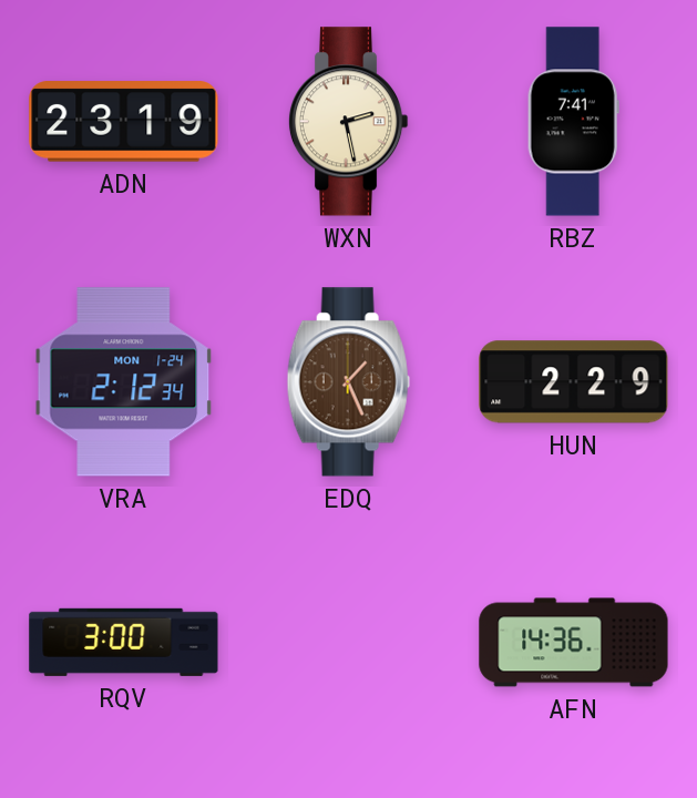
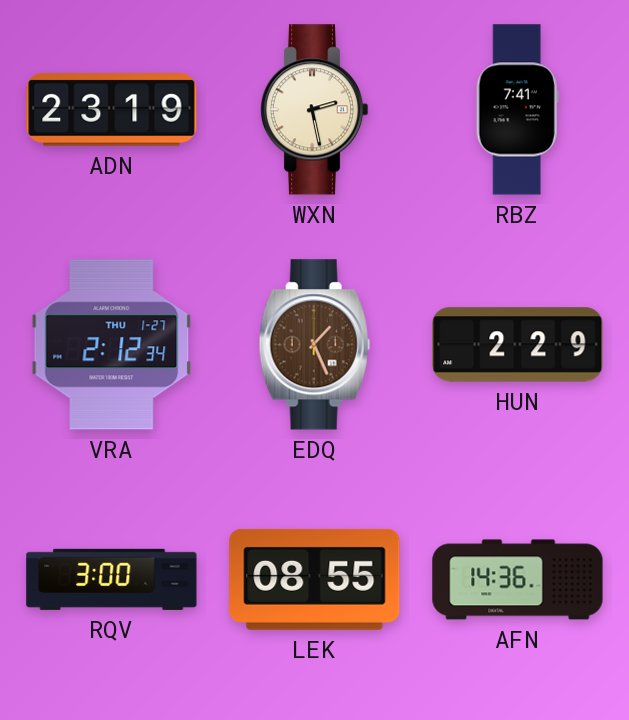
VRA date: MON 1-24 -> THU 1-27
LEK: none -> 08:55
